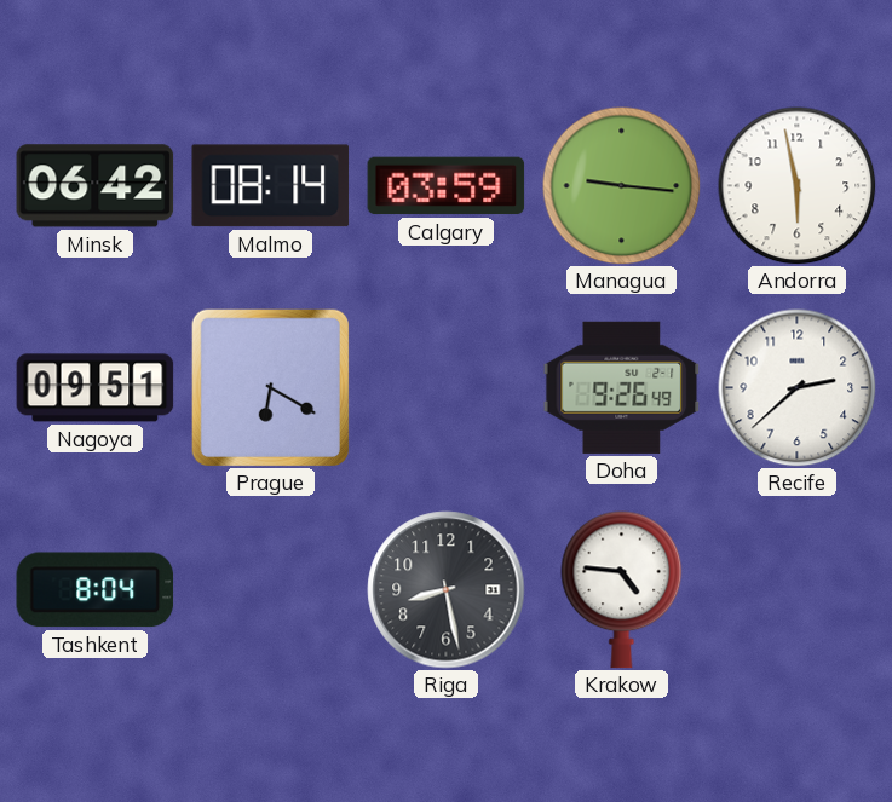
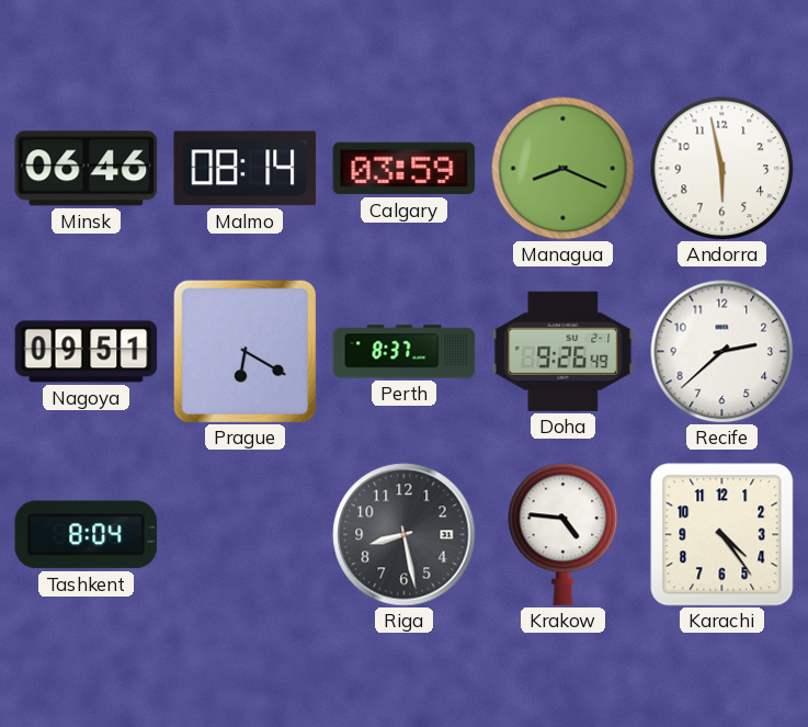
Minsk: 06:42 -> 06:46
Managua: 9:16 -> 8:19
Perth: none -> 8:37
Karachi: none -> 4:24
